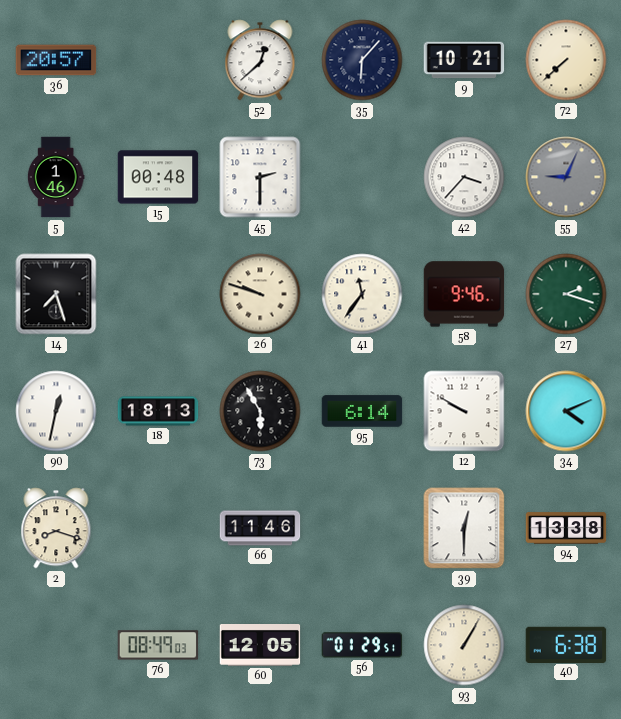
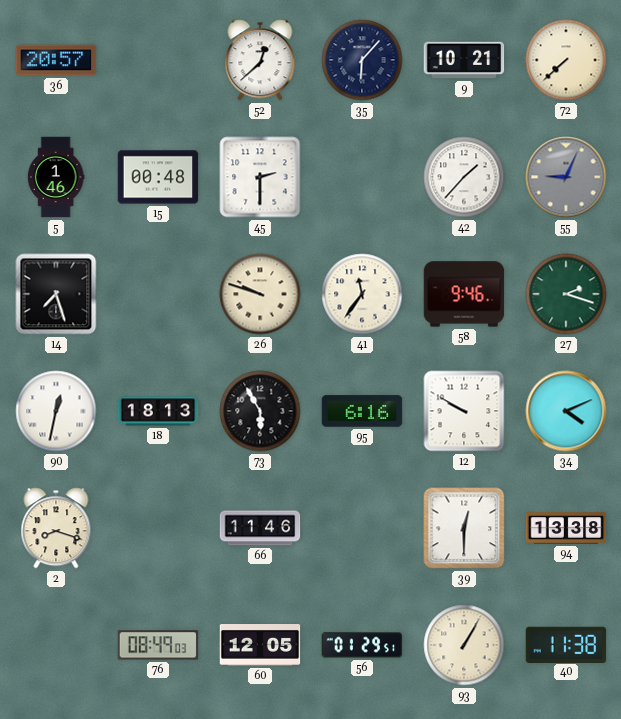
42: 3:37 -> 1:37
95: 6:14 -> 6:16
40: 6:38 -> 11:38
